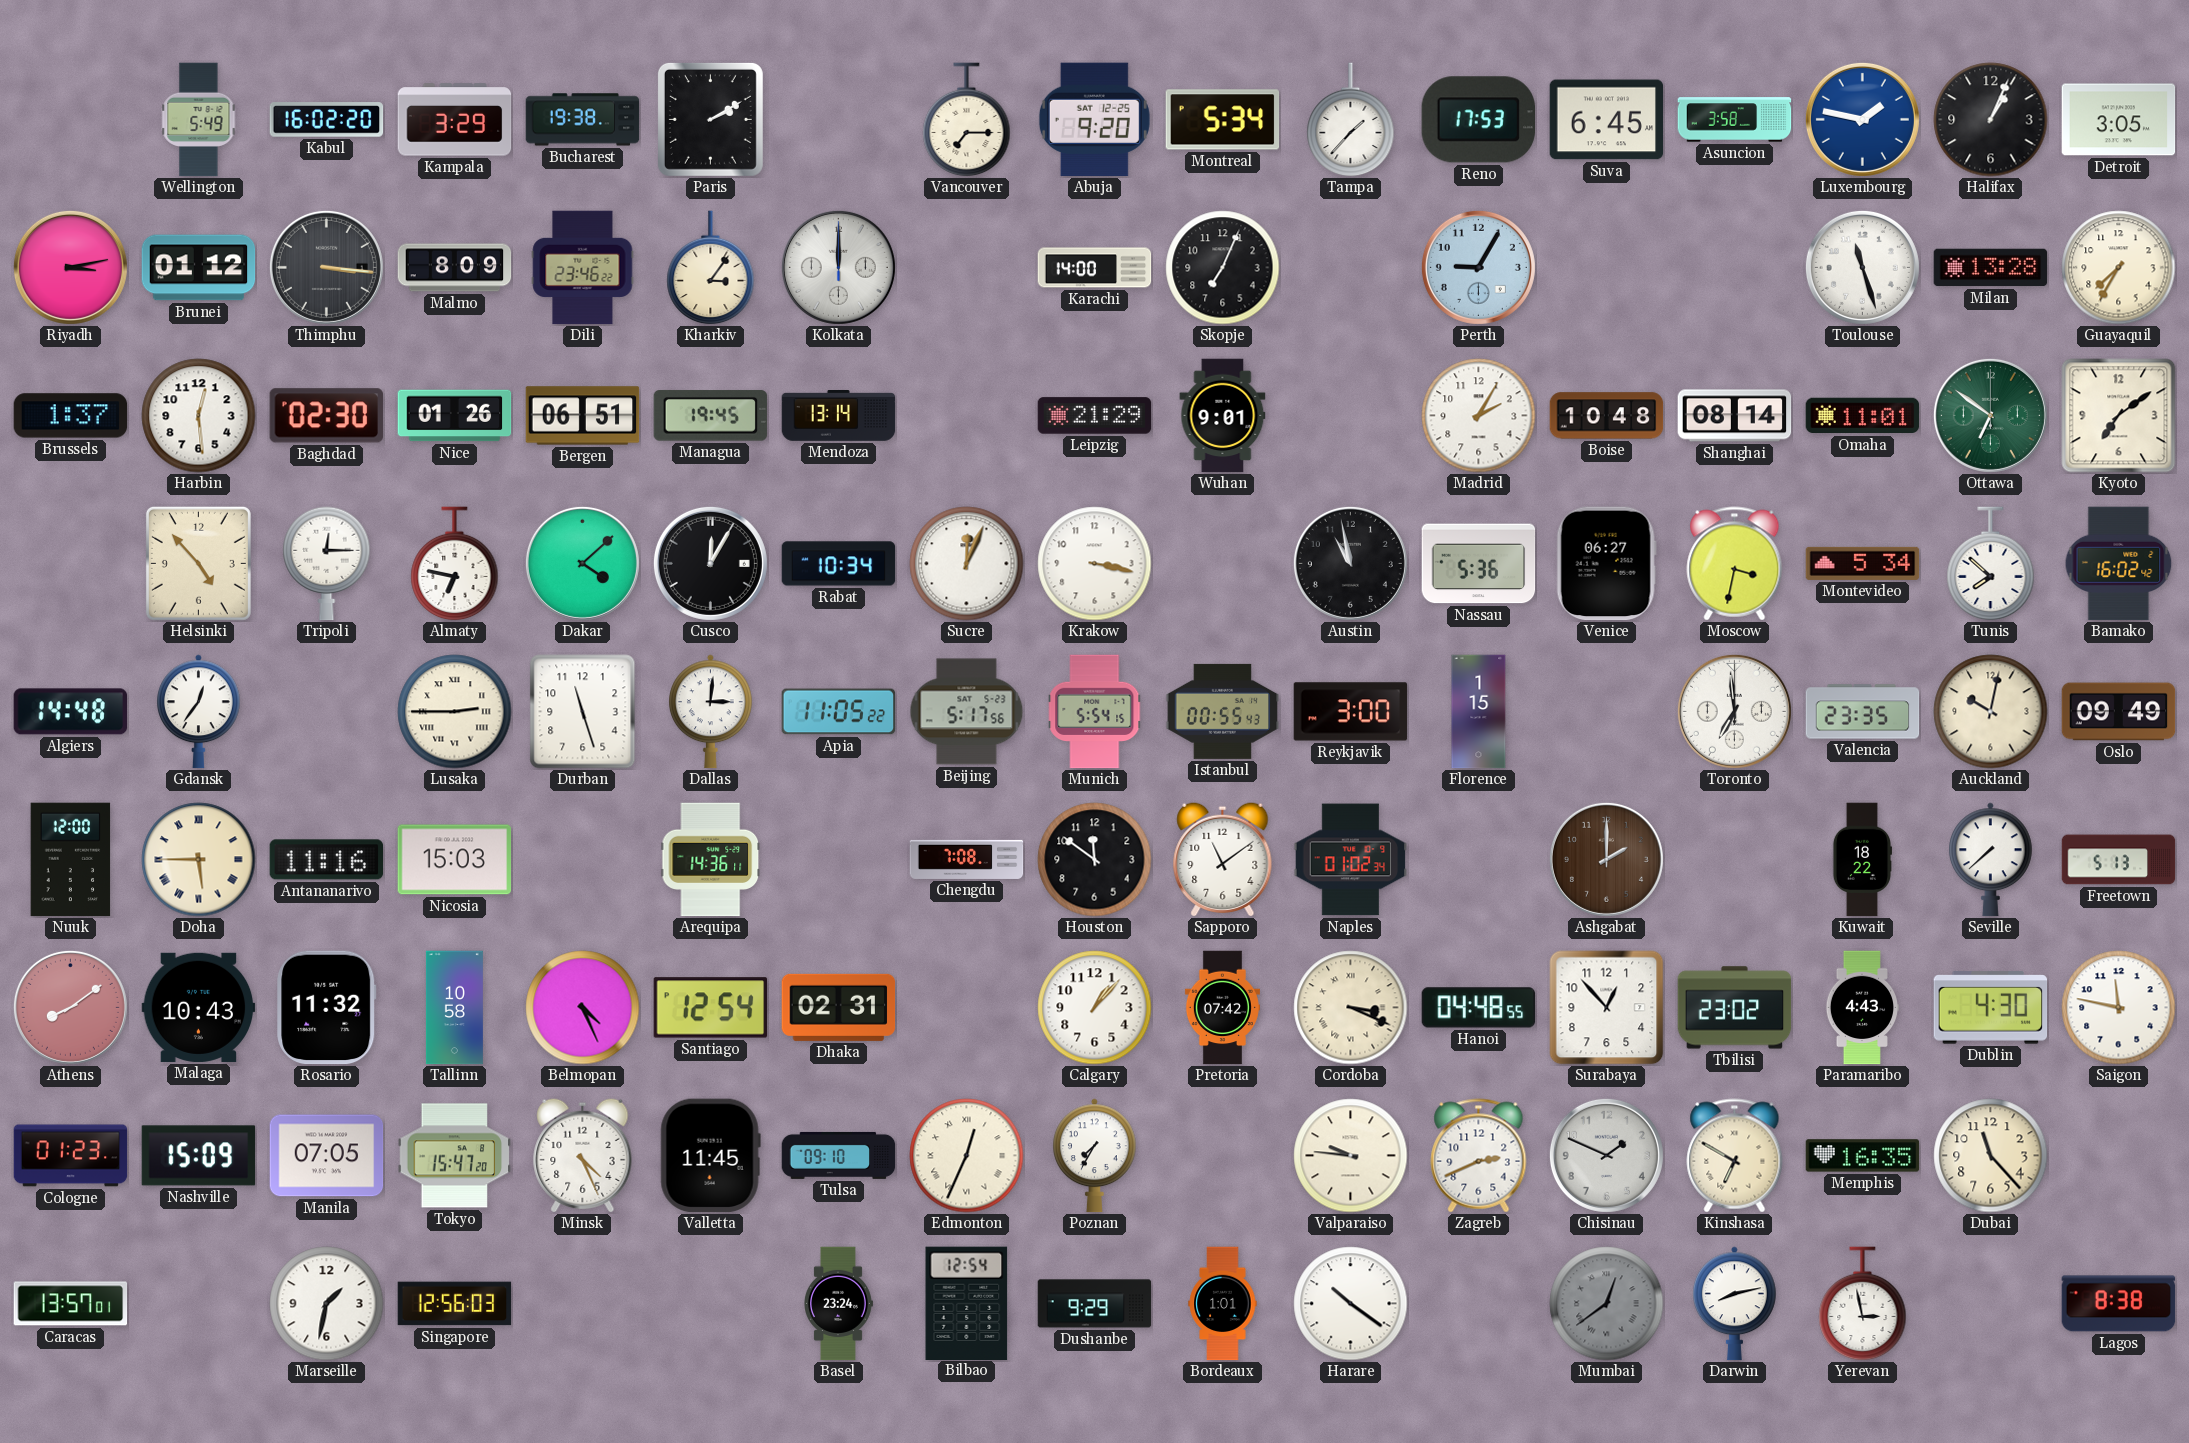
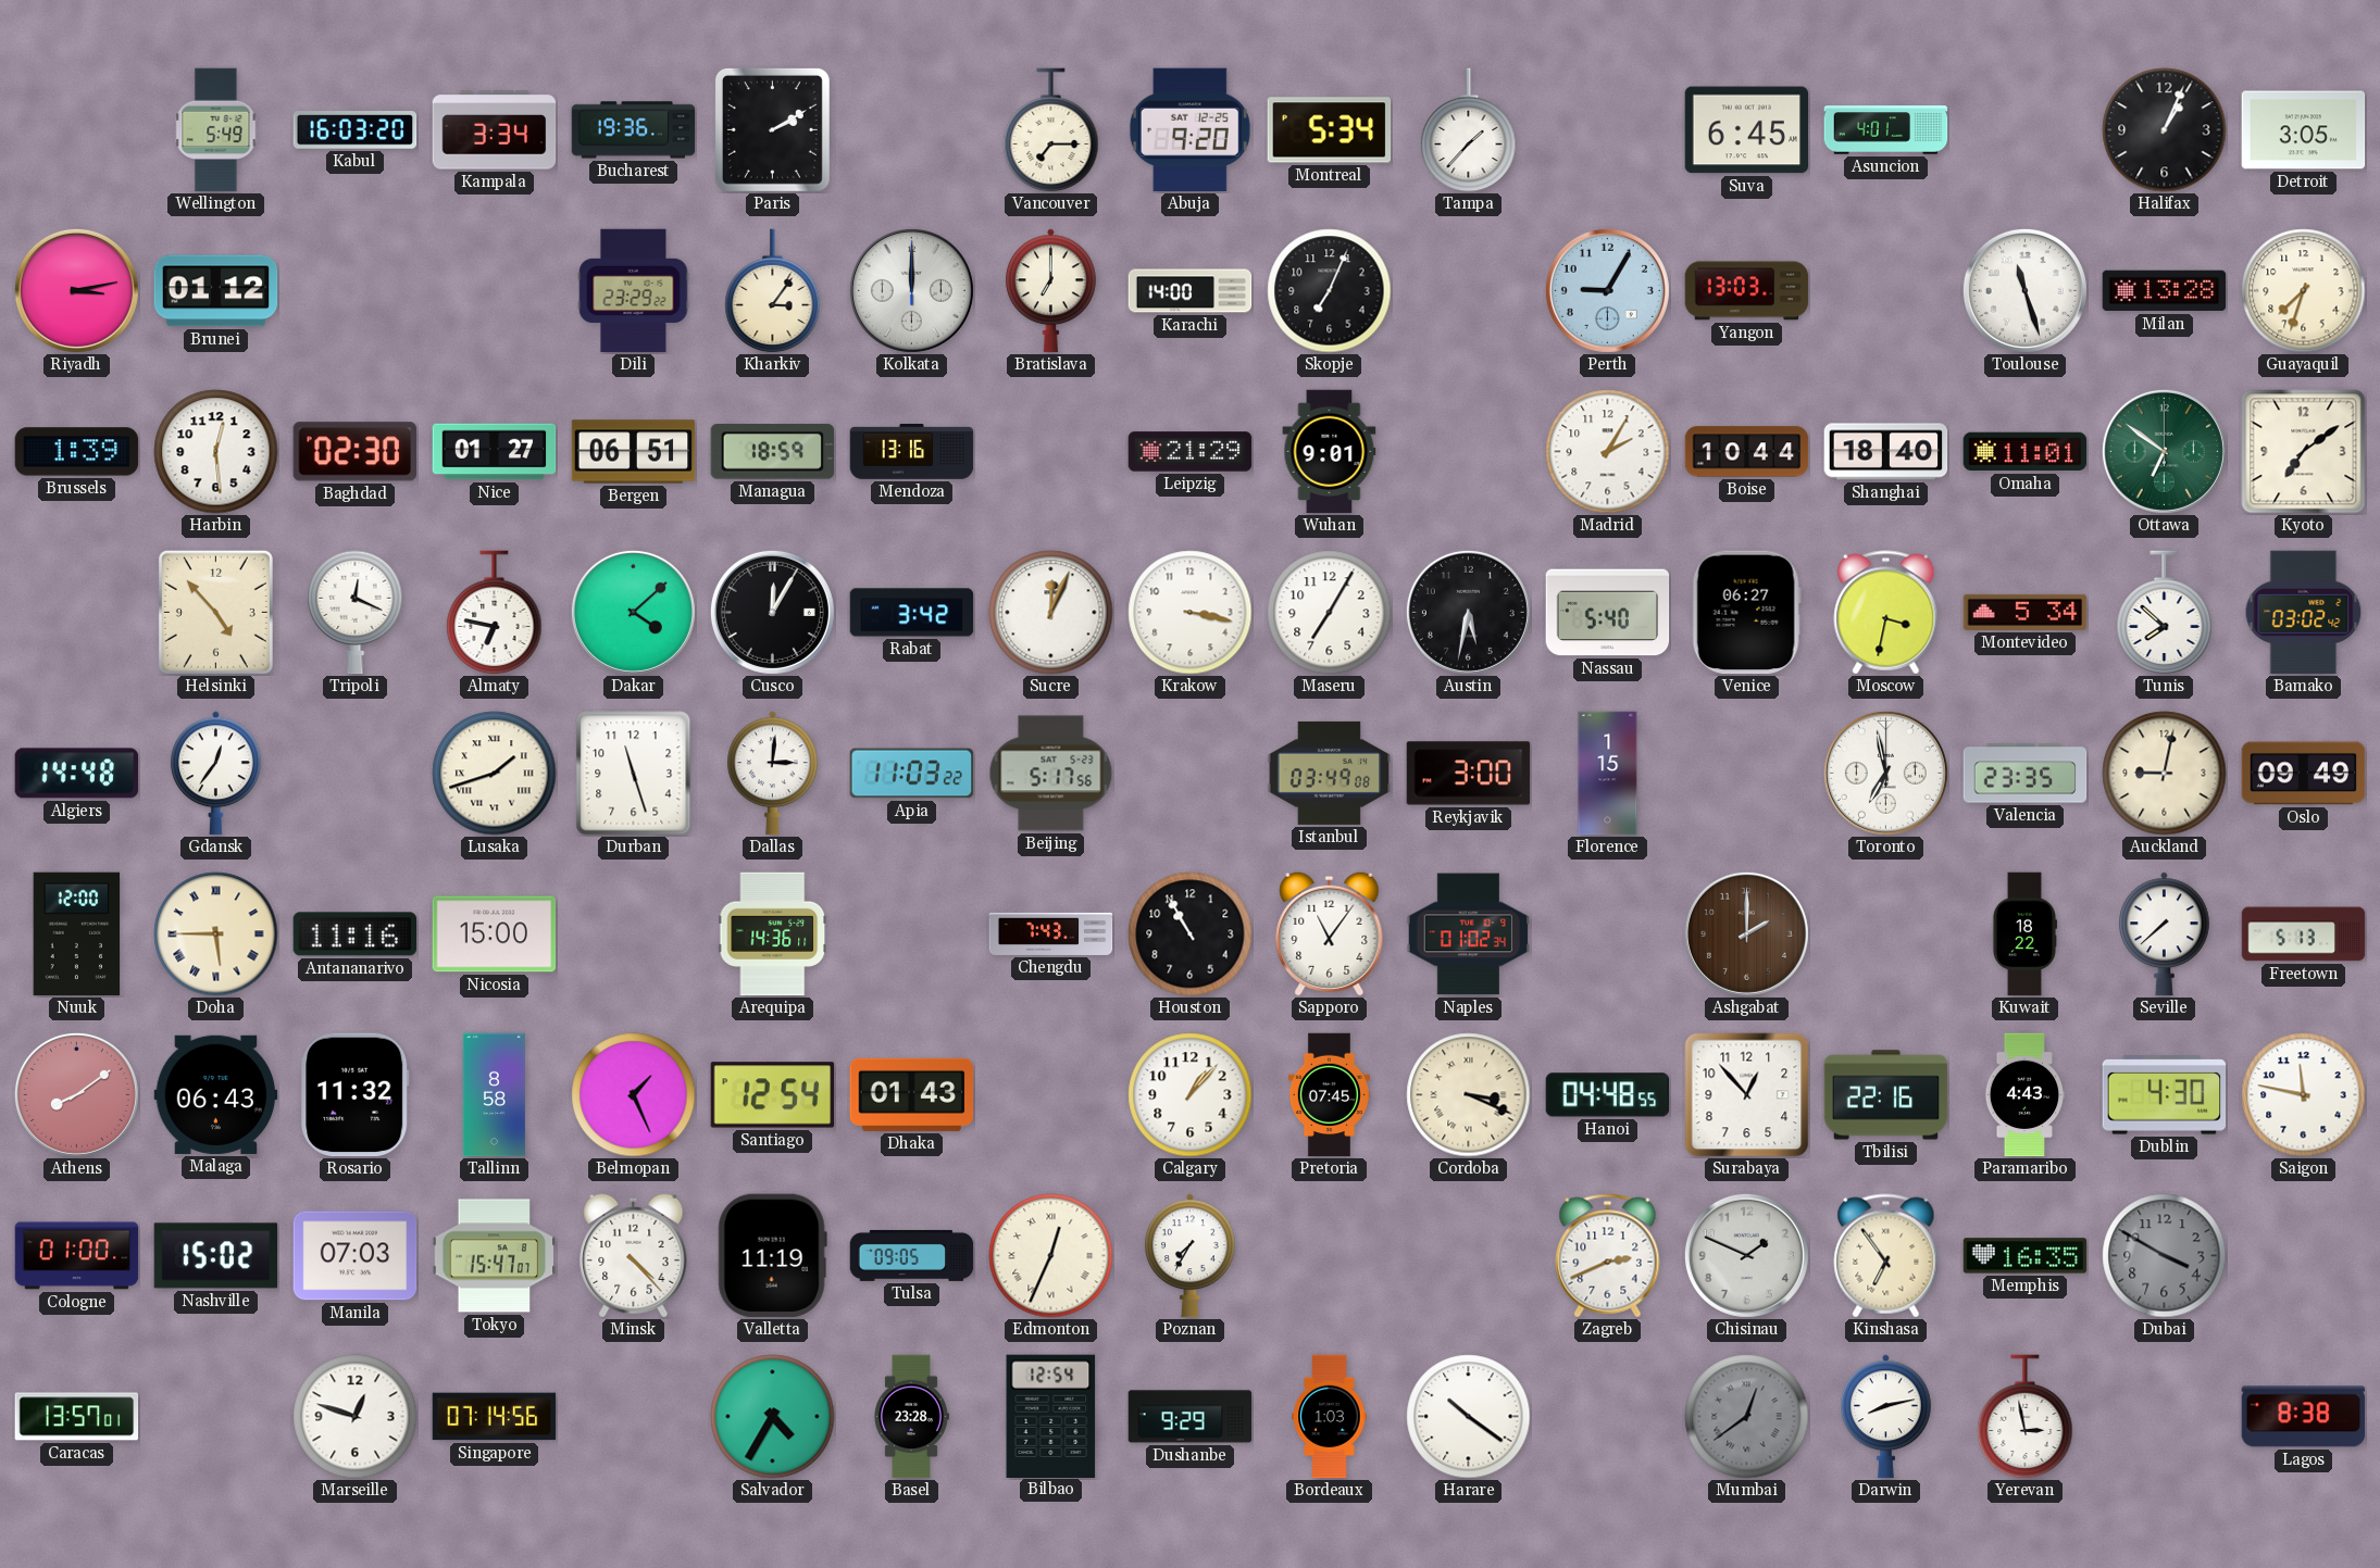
Kabul: 16:02 -> 16:03
Kampala: 3:29 -> 3:34
Bucharest: 19:38 -> 19:36
Reno: 17:53 -> none
Asuncion: 3:58 -> 4:01
Luxembourg: 1:47 -> none
Thimphu: 3:16 -> none
Malmo: 8:09 -> none
Dili: 23:46 -> 23:29
Bratislava: none -> 7:00
Yangon: none -> 13:03
Guayaquil: 7:35 -> 7:33
Brussels: 1:37 -> 1:39
Nice: 01:26 -> 01:27
Managua: 19:45 -> 18:59
Mendoza: 13:14 -> 13:16
Boise: 10:48 -> 10:44
Shanghai: 08:14 -> 18:40
Tripoli: 12:15 -> 12:19
Rabat: 10:34 -> 3:42
Maseru: none -> 7:05
Austin: 10:58 -> 5:32
Nassau: 5:36 -> 5:40
Bamako: 16:02 -> 03:02
Lusaka: 2:45 -> 1:42
Apia: 11:05 -> 11:03
Munich: 5:54 -> none
Istanbul: 00:55 -> 03:49
Toronto: 6:59 -> 6:58
Auckland: 10:02 -> 9:02
Nicosia: 15:03 -> 15:00
Chengdu: 7:08 -> 7:43
Houston: 11:51 -> 10:55
Sapporo: 11:09 -> 11:06
Malaga: 10:43 -> 06:43
Tallinn: 10:58 -> 8:58
Belmopan: 4:26 -> 1:26
Dhaka: 02:31 -> 01:43
Pretoria: 07:42 -> 07:45
Tbilisi: 23:02 -> 22:16
Cologne: 01:23 -> 01:00
Nashville: 15:09 -> 15:02
Manila: 07:05 -> 07:03
Tokyo: 15:47:20 -> 15:47:07
Minsk: 4:26 -> 4:23
Valletta: 11:45 -> 11:19
Tulsa: 09:10 -> 09:05
Valparaiso: 9:46 -> none
Kinshasa: 6:50 -> 6:54
Dubai: 11:23 -> 3:50
Dubai dial: cream -> grey
Marseille: 1:32 -> 12:48
Singapore: 12:56 -> 07:14
Salvador: none -> 4:35
Basel: 23:24 -> 23:28
Bordeaux: 1:01 -> 1:03
